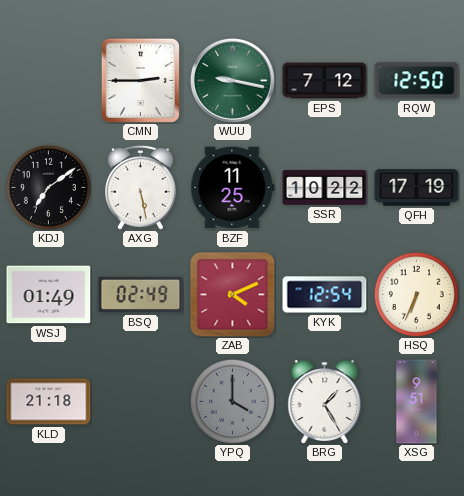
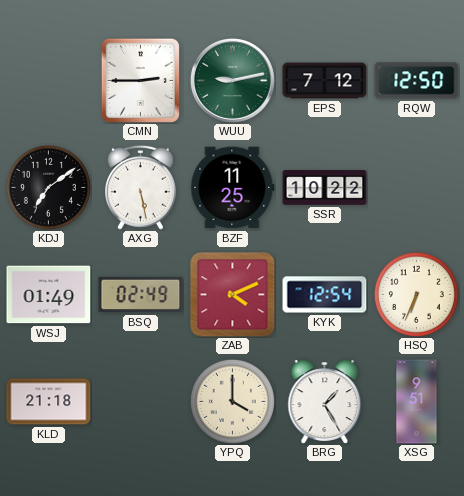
WUU: 9:17 -> 9:13
QFH: 17:19 -> none
YPQ dial: grey -> cream
